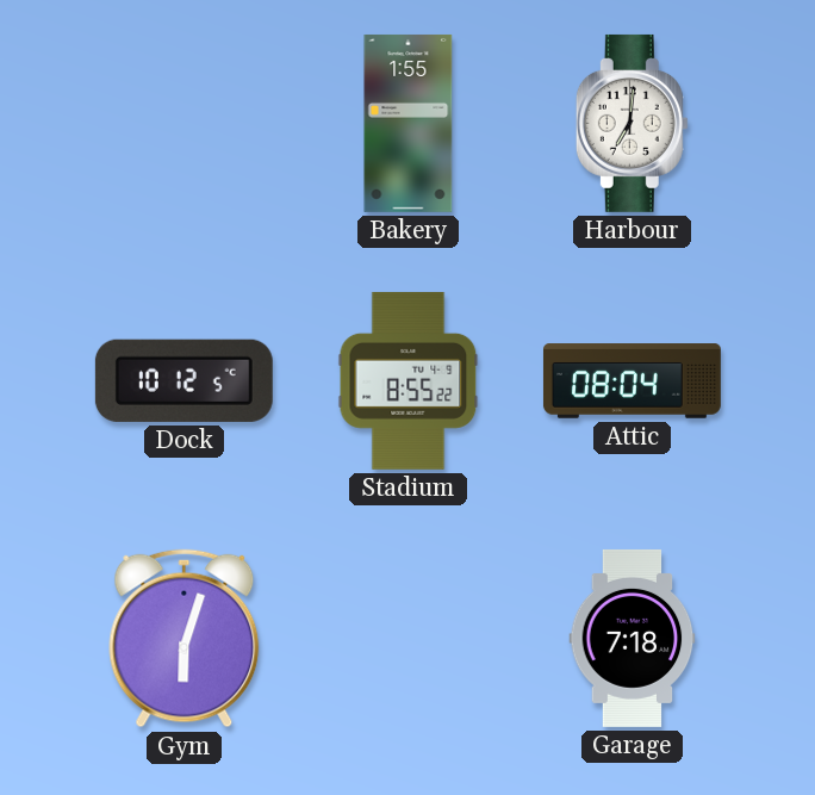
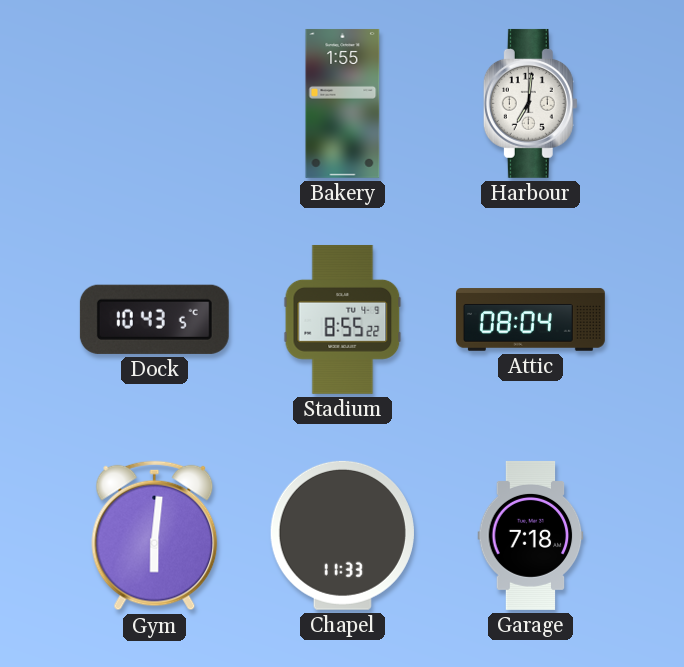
Dock: 10:12 -> 10:43
Gym: 6:03 -> 6:01
Chapel: none -> 11:33
